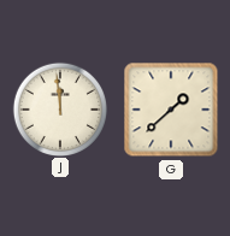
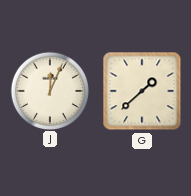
J: 11:59 -> 12:04
